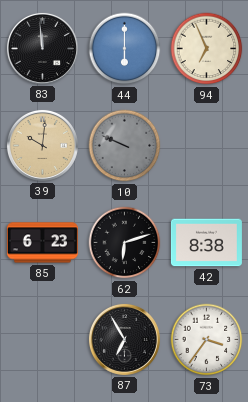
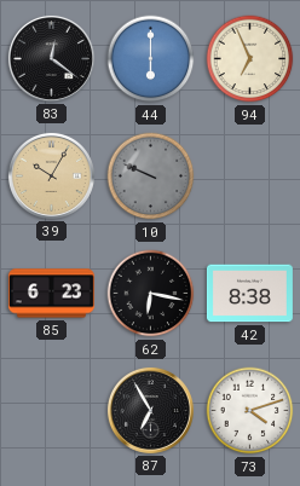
83: 11:59 -> 12:21
39: 10:01 -> 10:05
62: 6:12 -> 6:17
73: 3:36 -> 4:12
